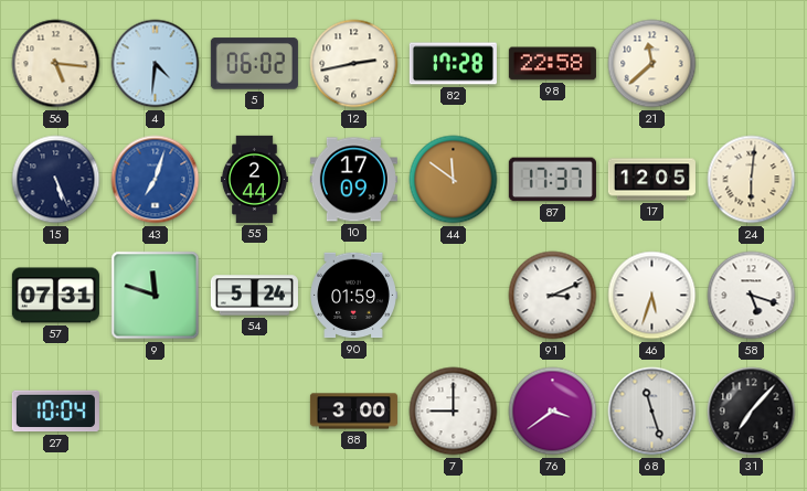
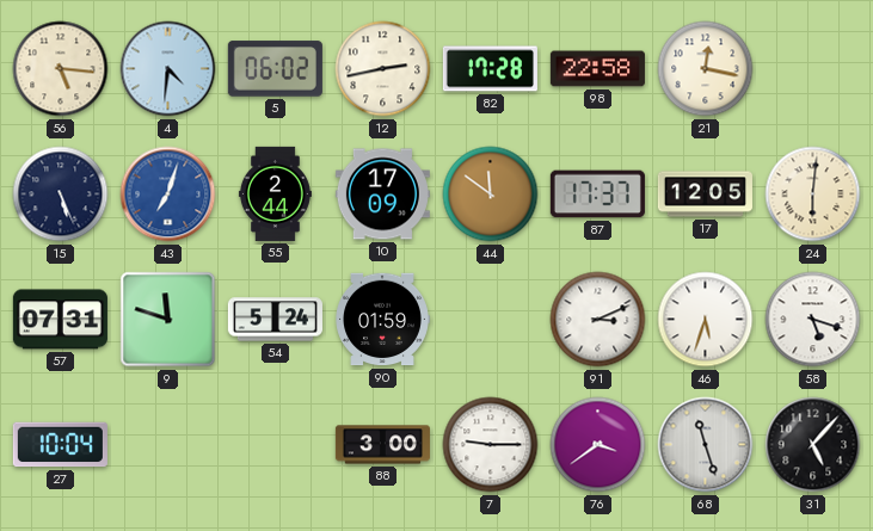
21: 11:38 -> 12:17
7: 9:00 -> 9:15
31: 7:07 -> 5:07
